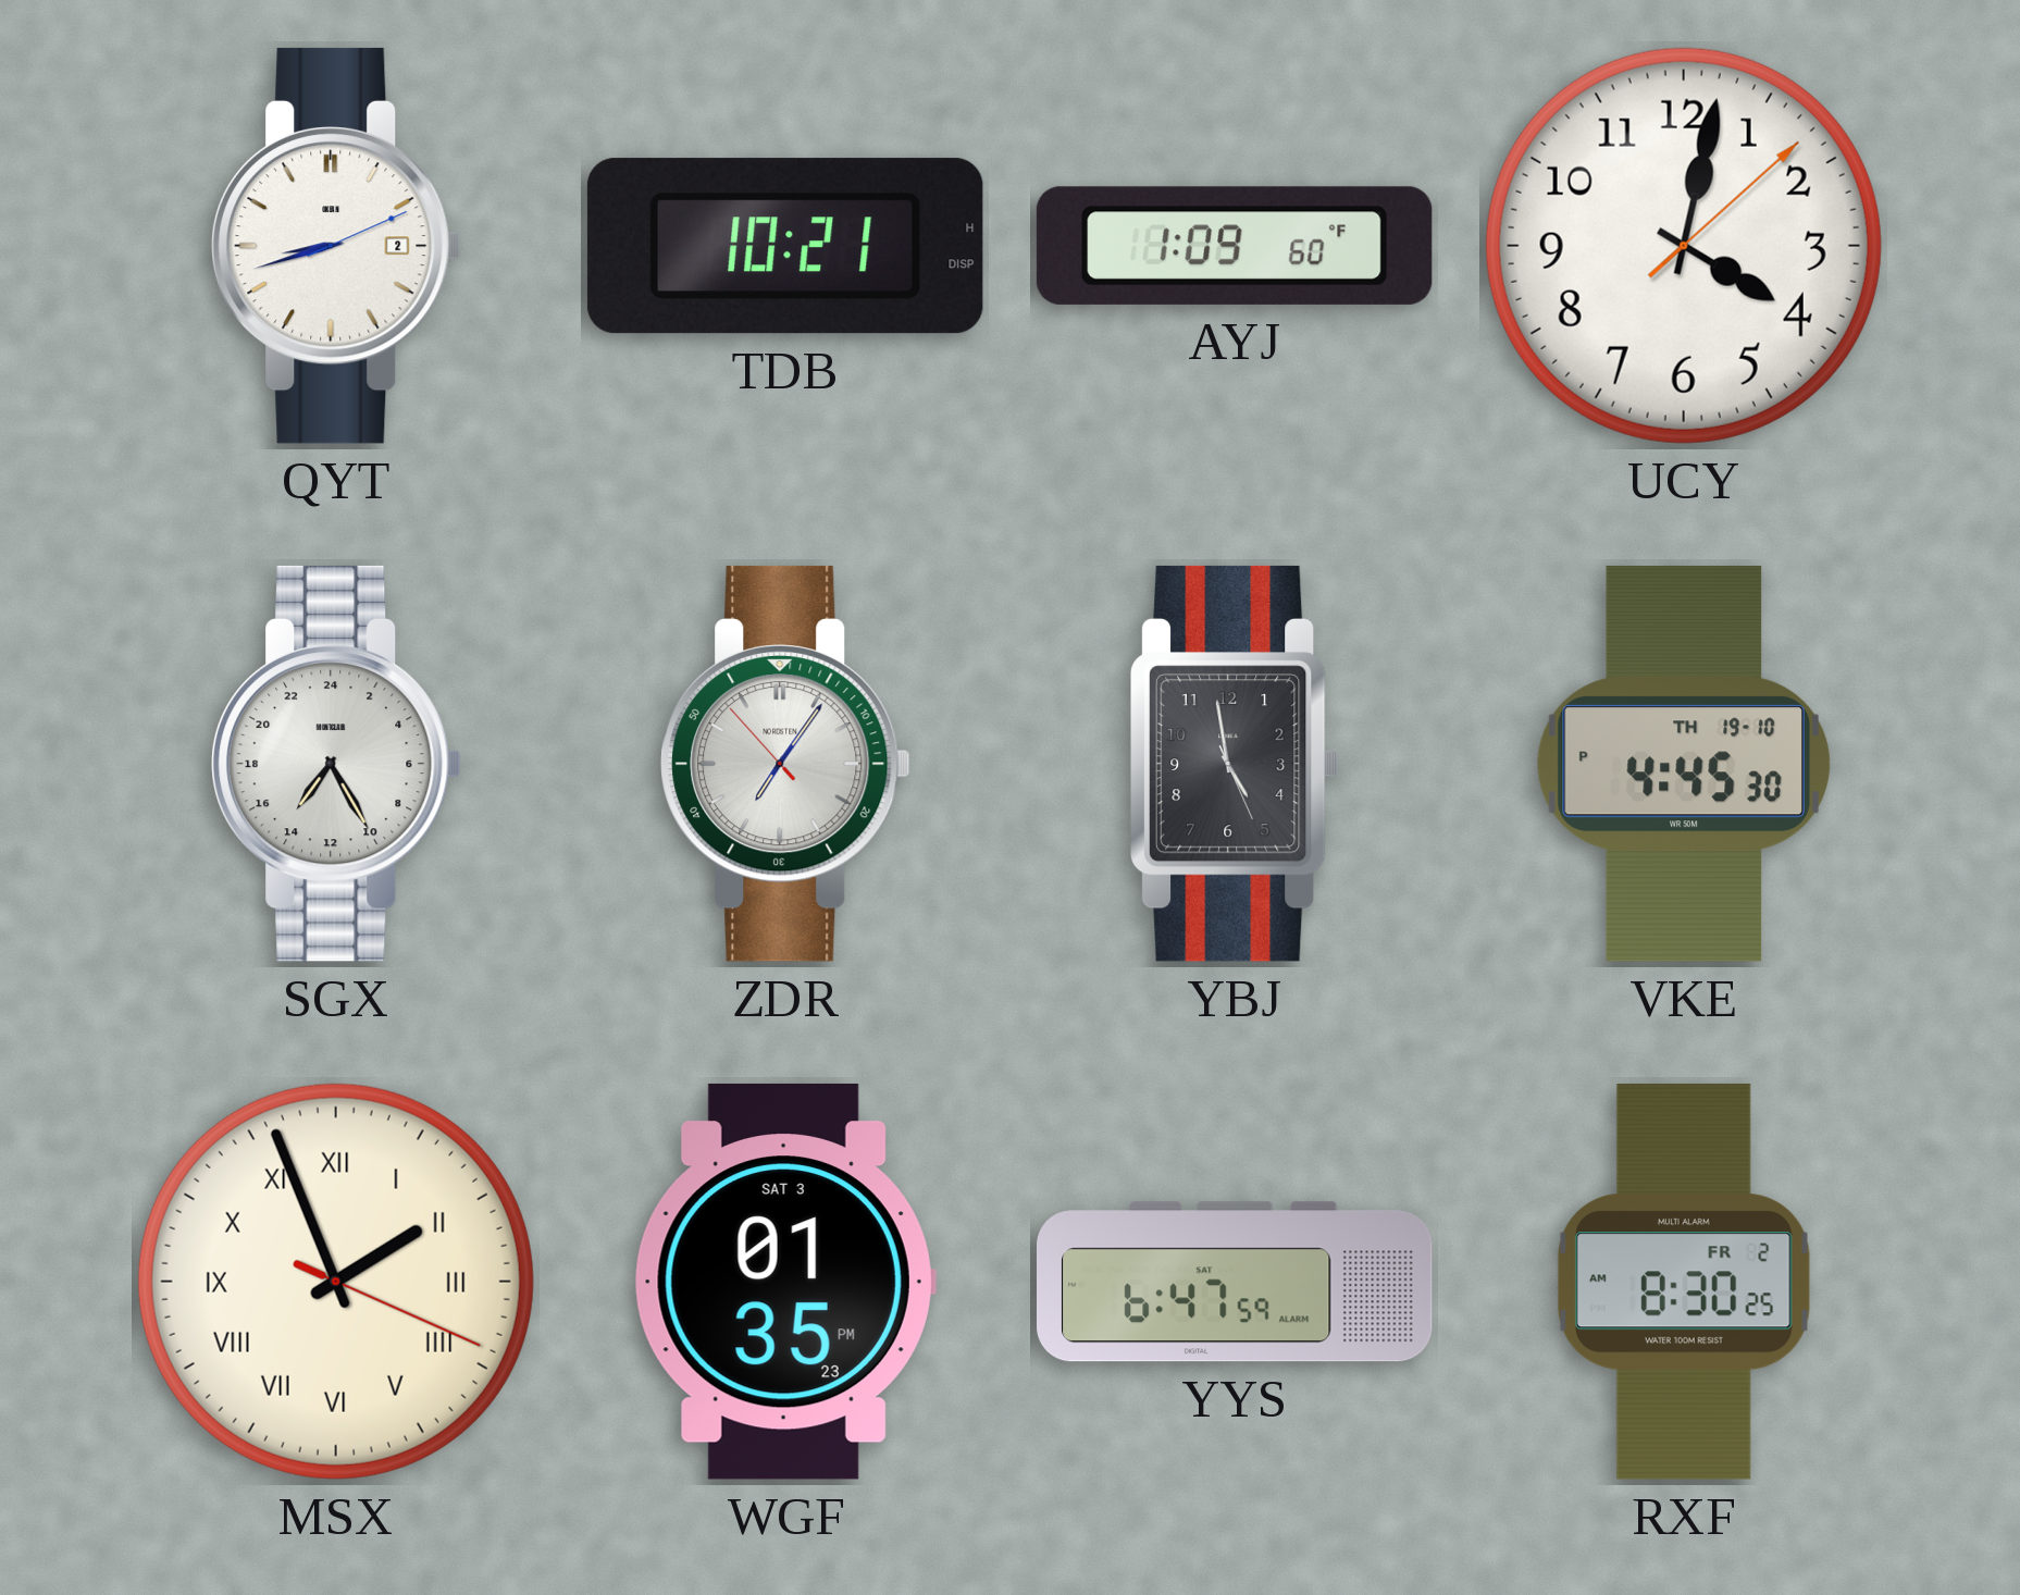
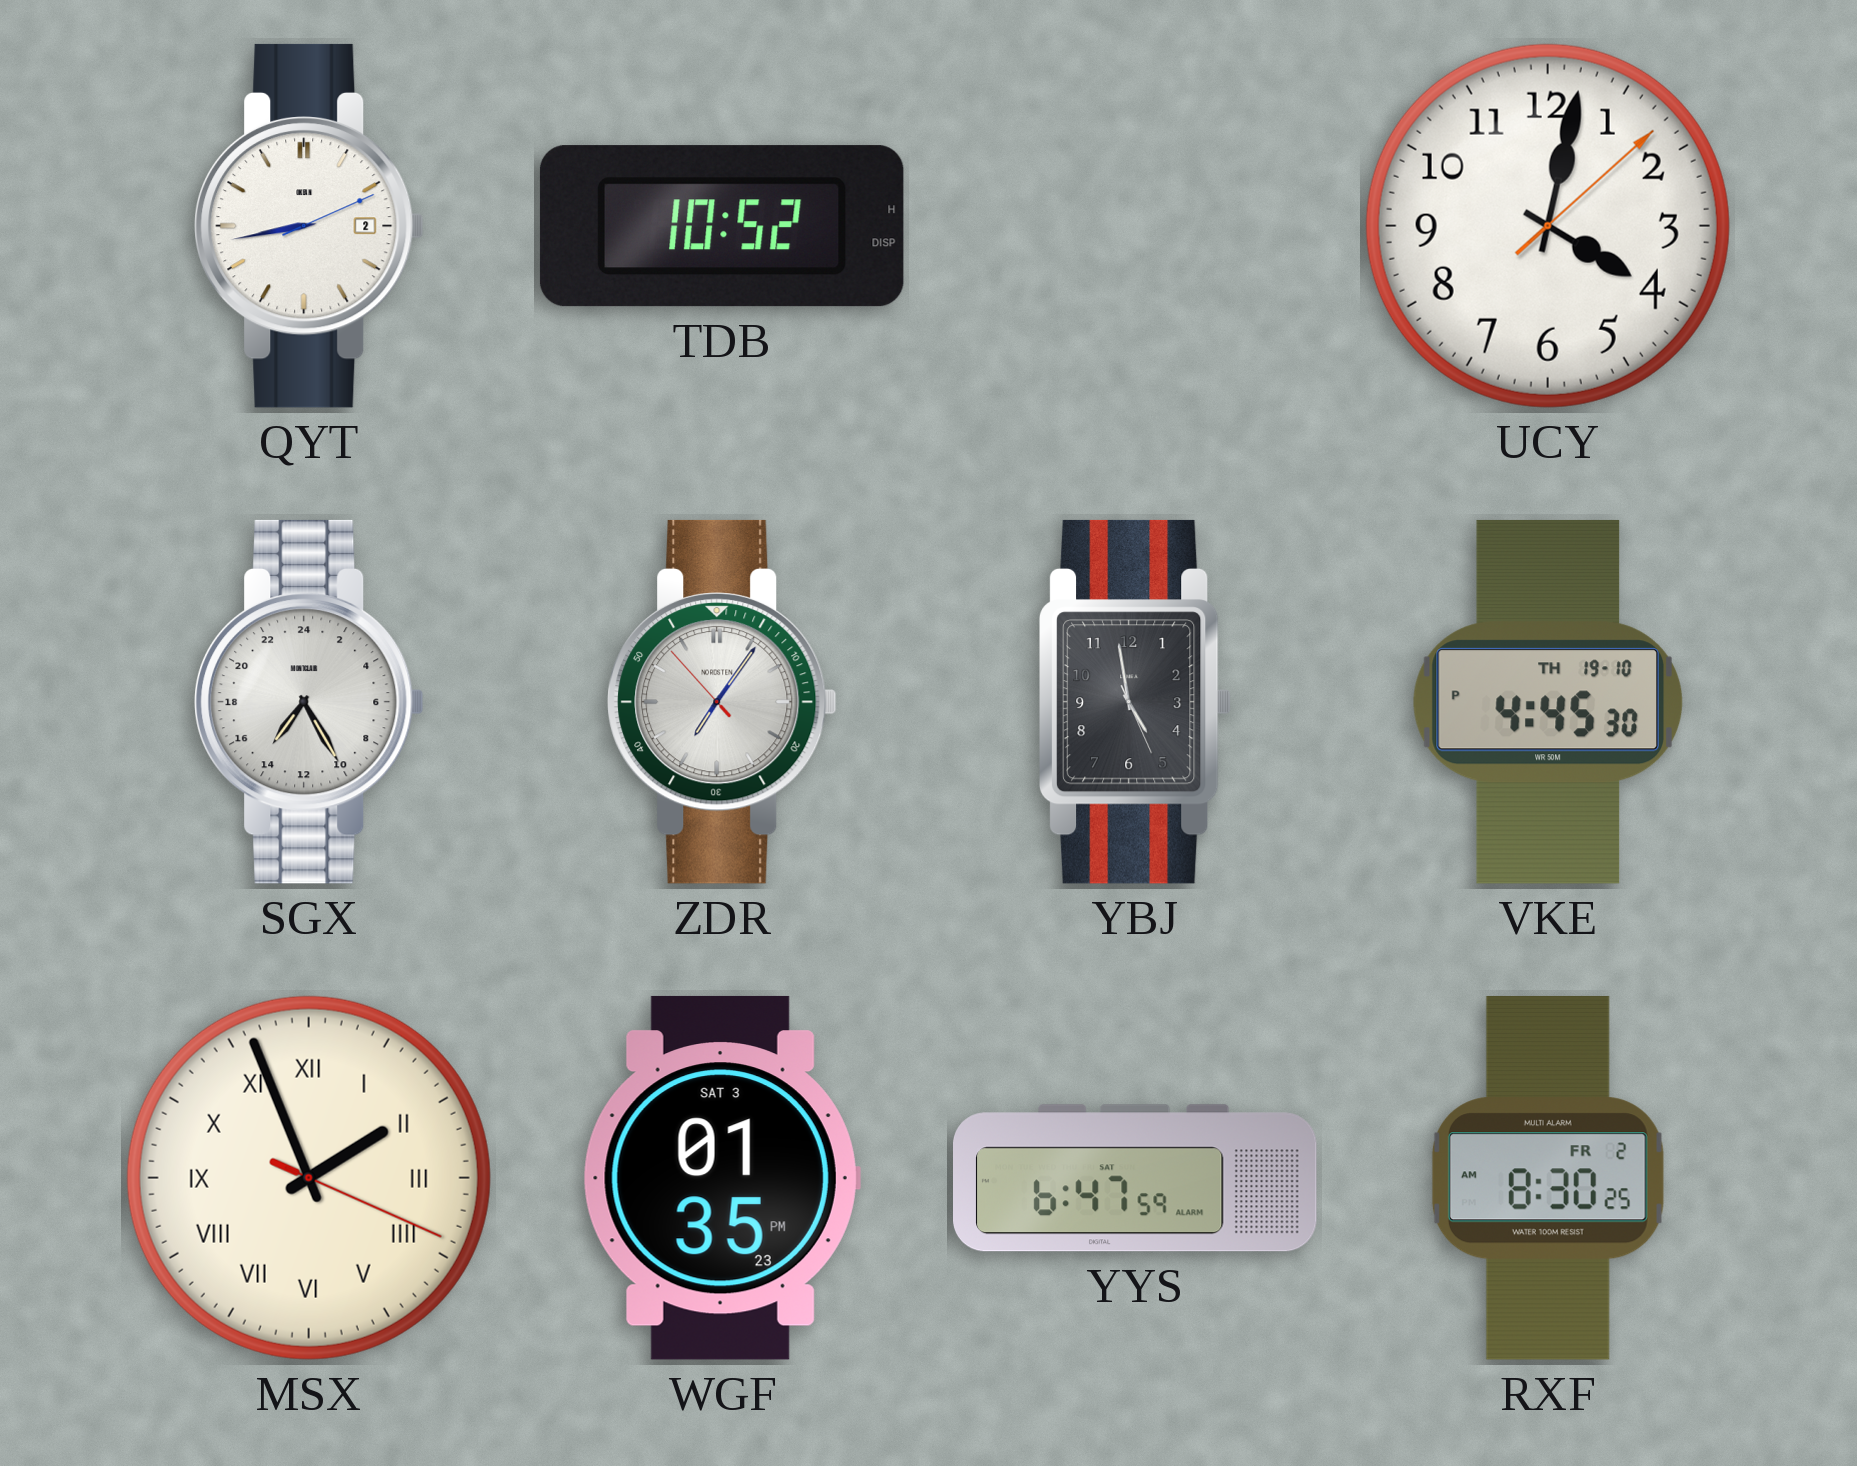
QYT: 8:42 -> 8:43
TDB: 10:21 -> 10:52
AYJ: 1:09 -> none
